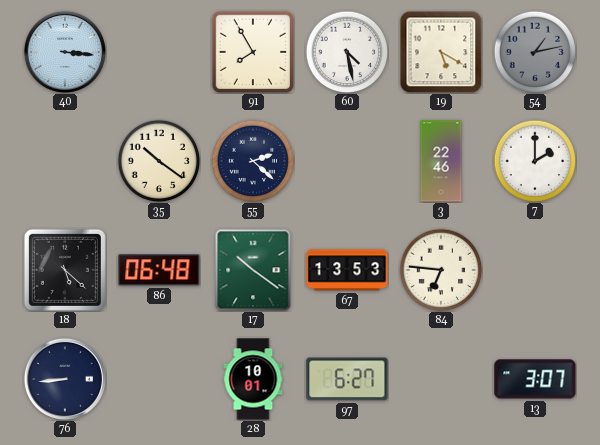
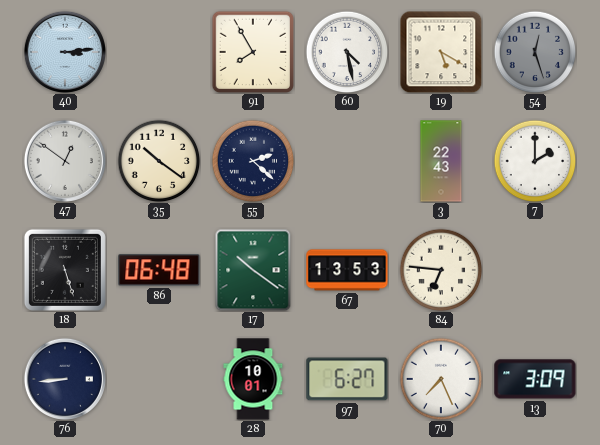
40: 3:16 -> 3:14
54: 1:13 -> 12:27
47: none -> 12:51
3: 22:46 -> 22:43
18: 5:22 -> 5:27
70: none -> 7:26
13: 3:07 -> 3:09
